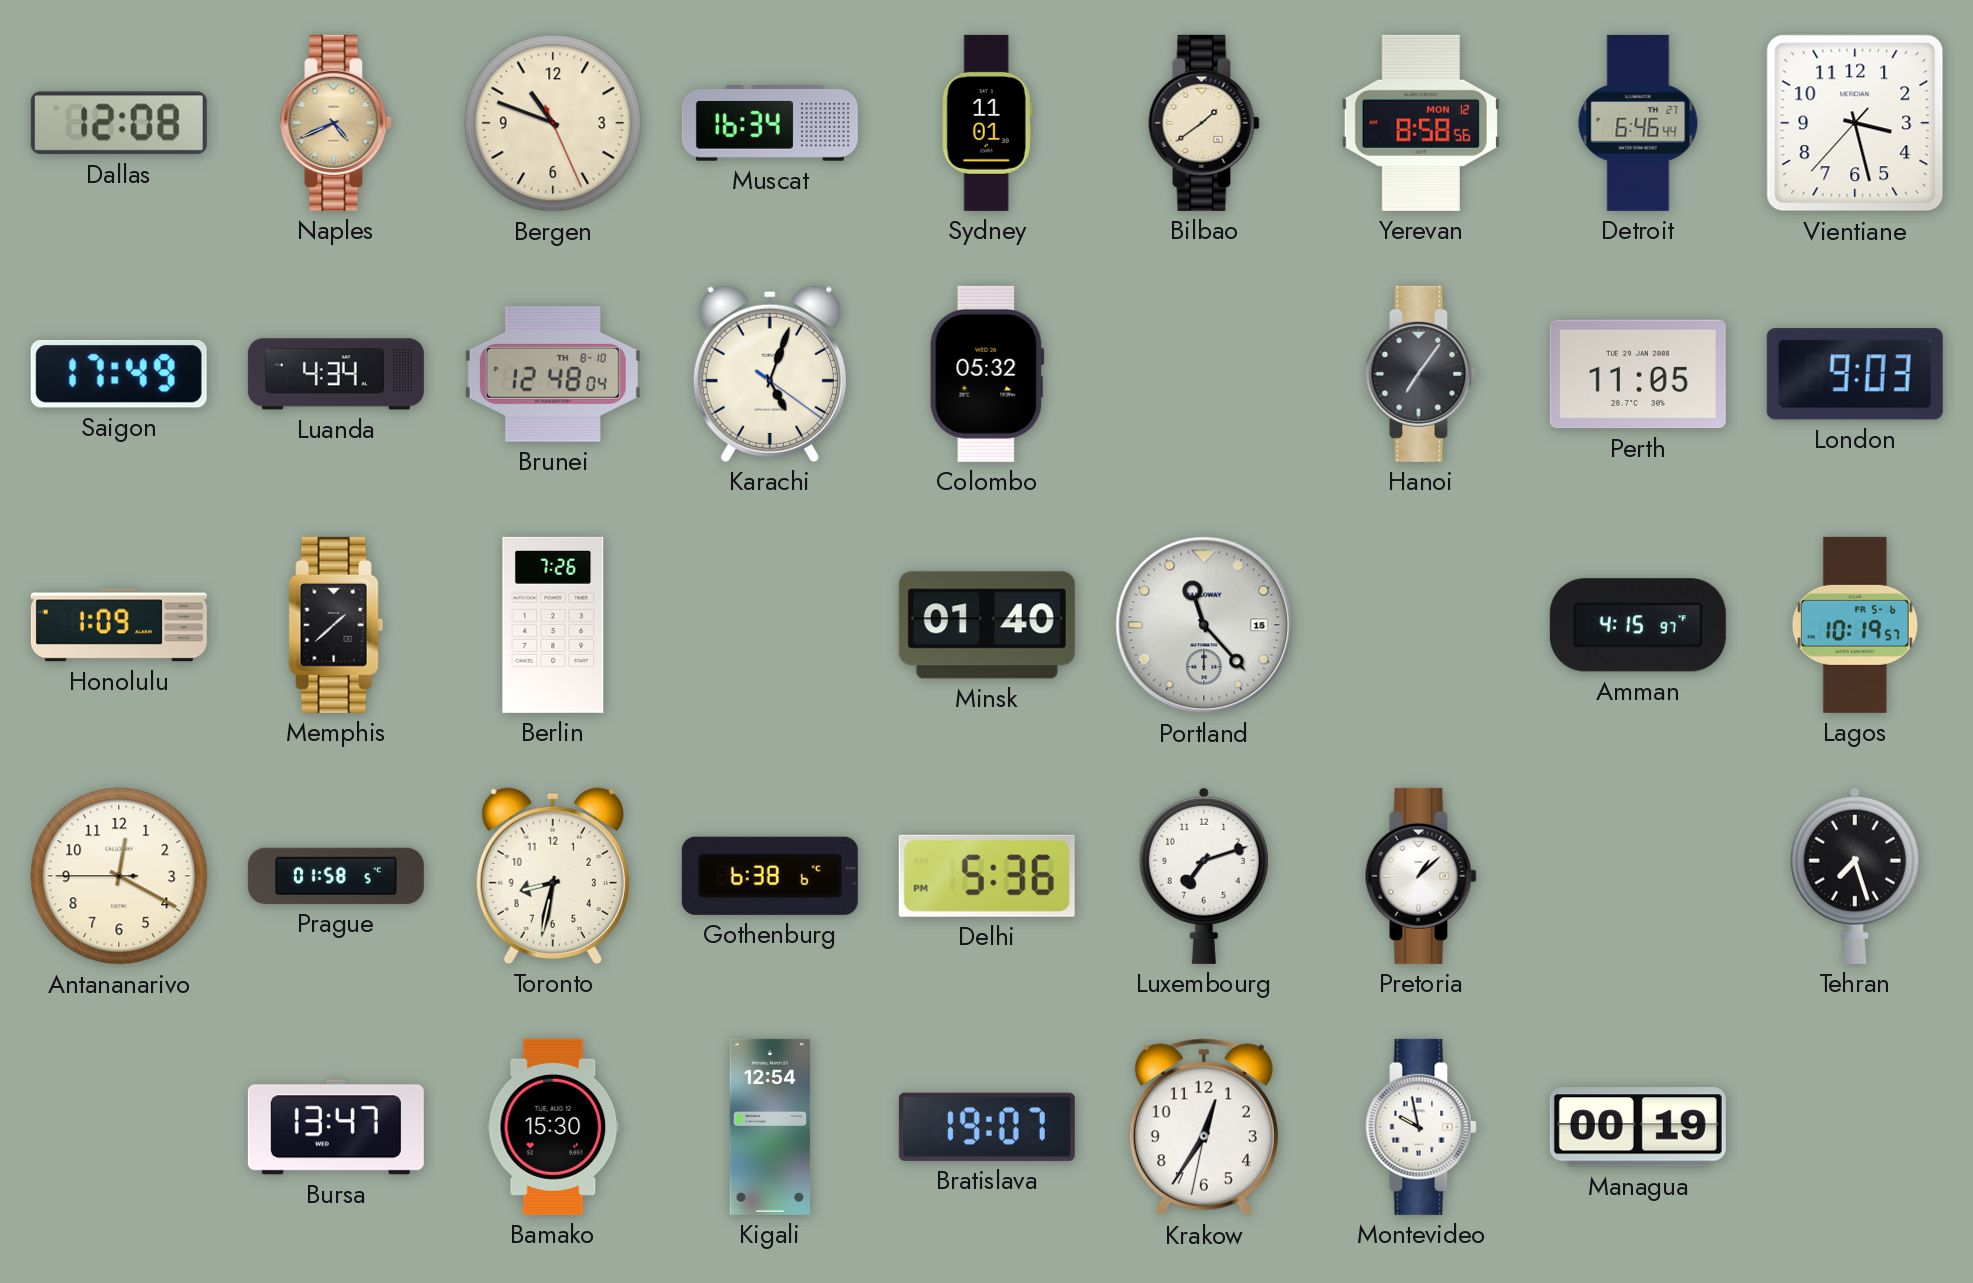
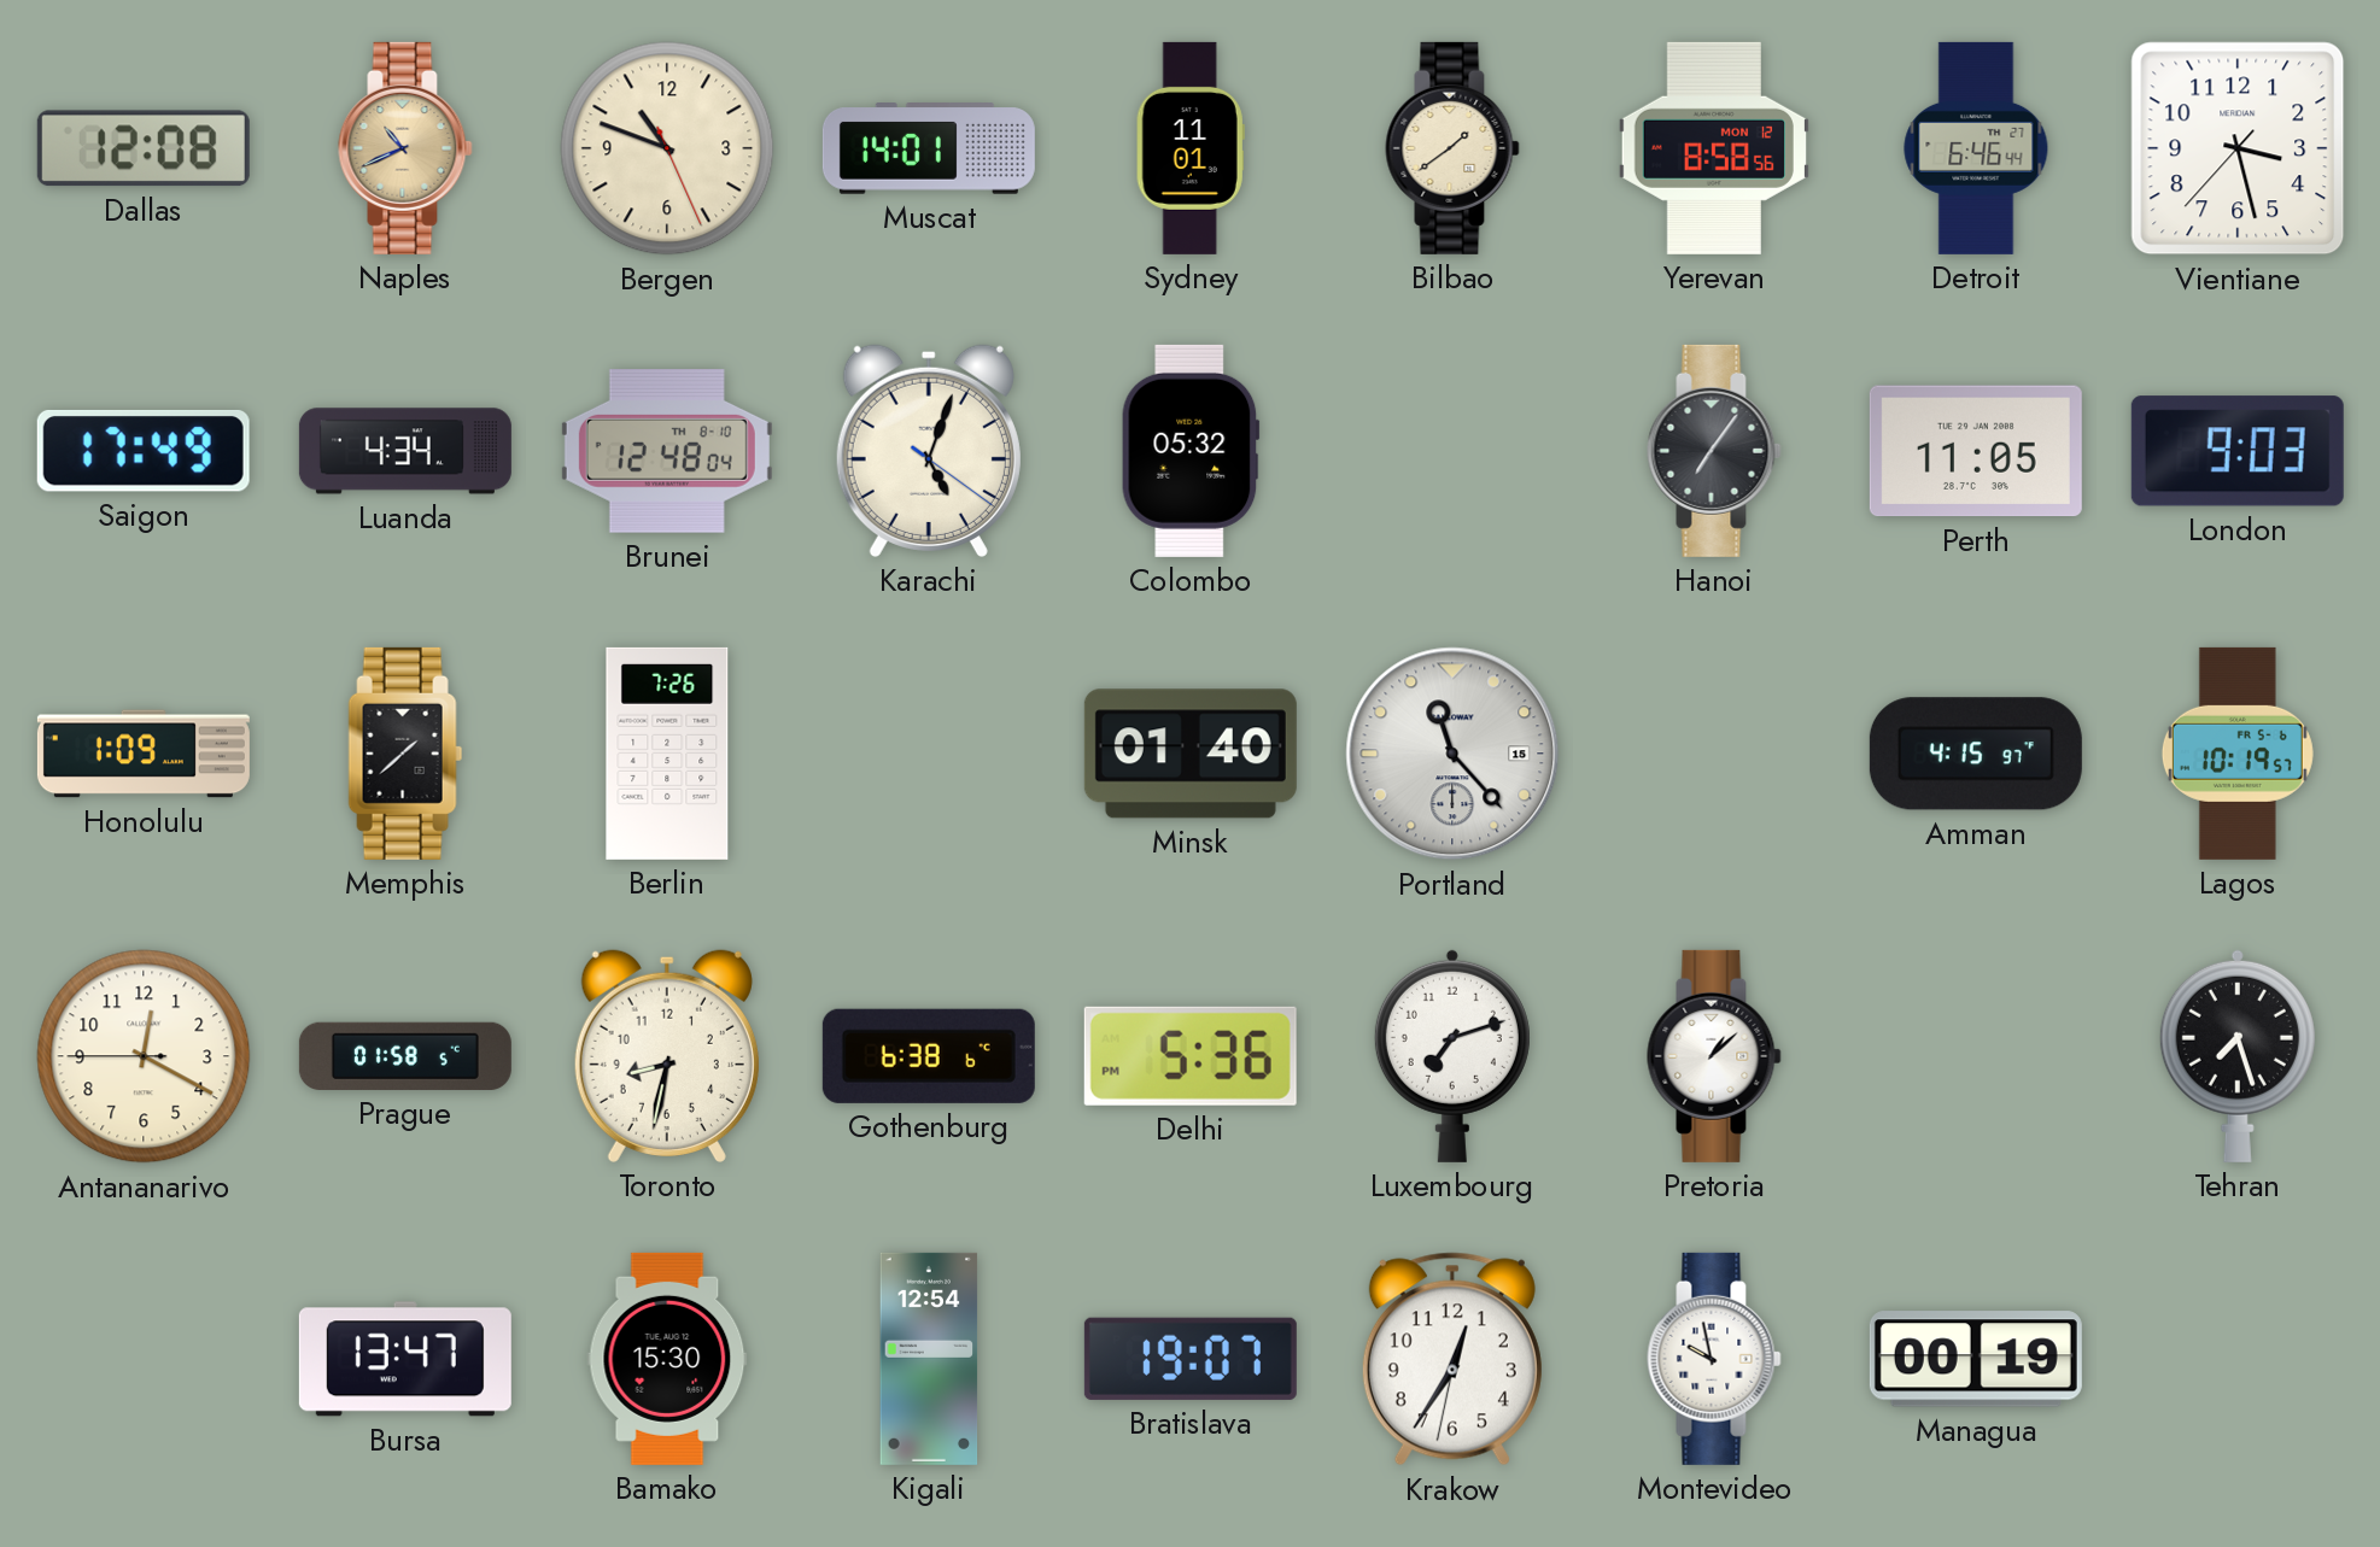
Naples: 4:41 -> 10:41
Muscat: 16:34 -> 14:01
